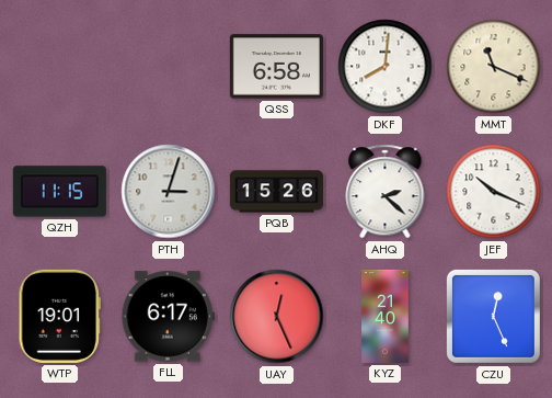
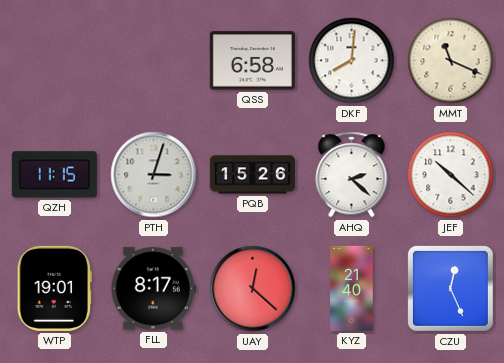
JEF: 10:19 -> 10:22
FLL: 6:17 -> 8:17
UAY: 12:26 -> 12:22
